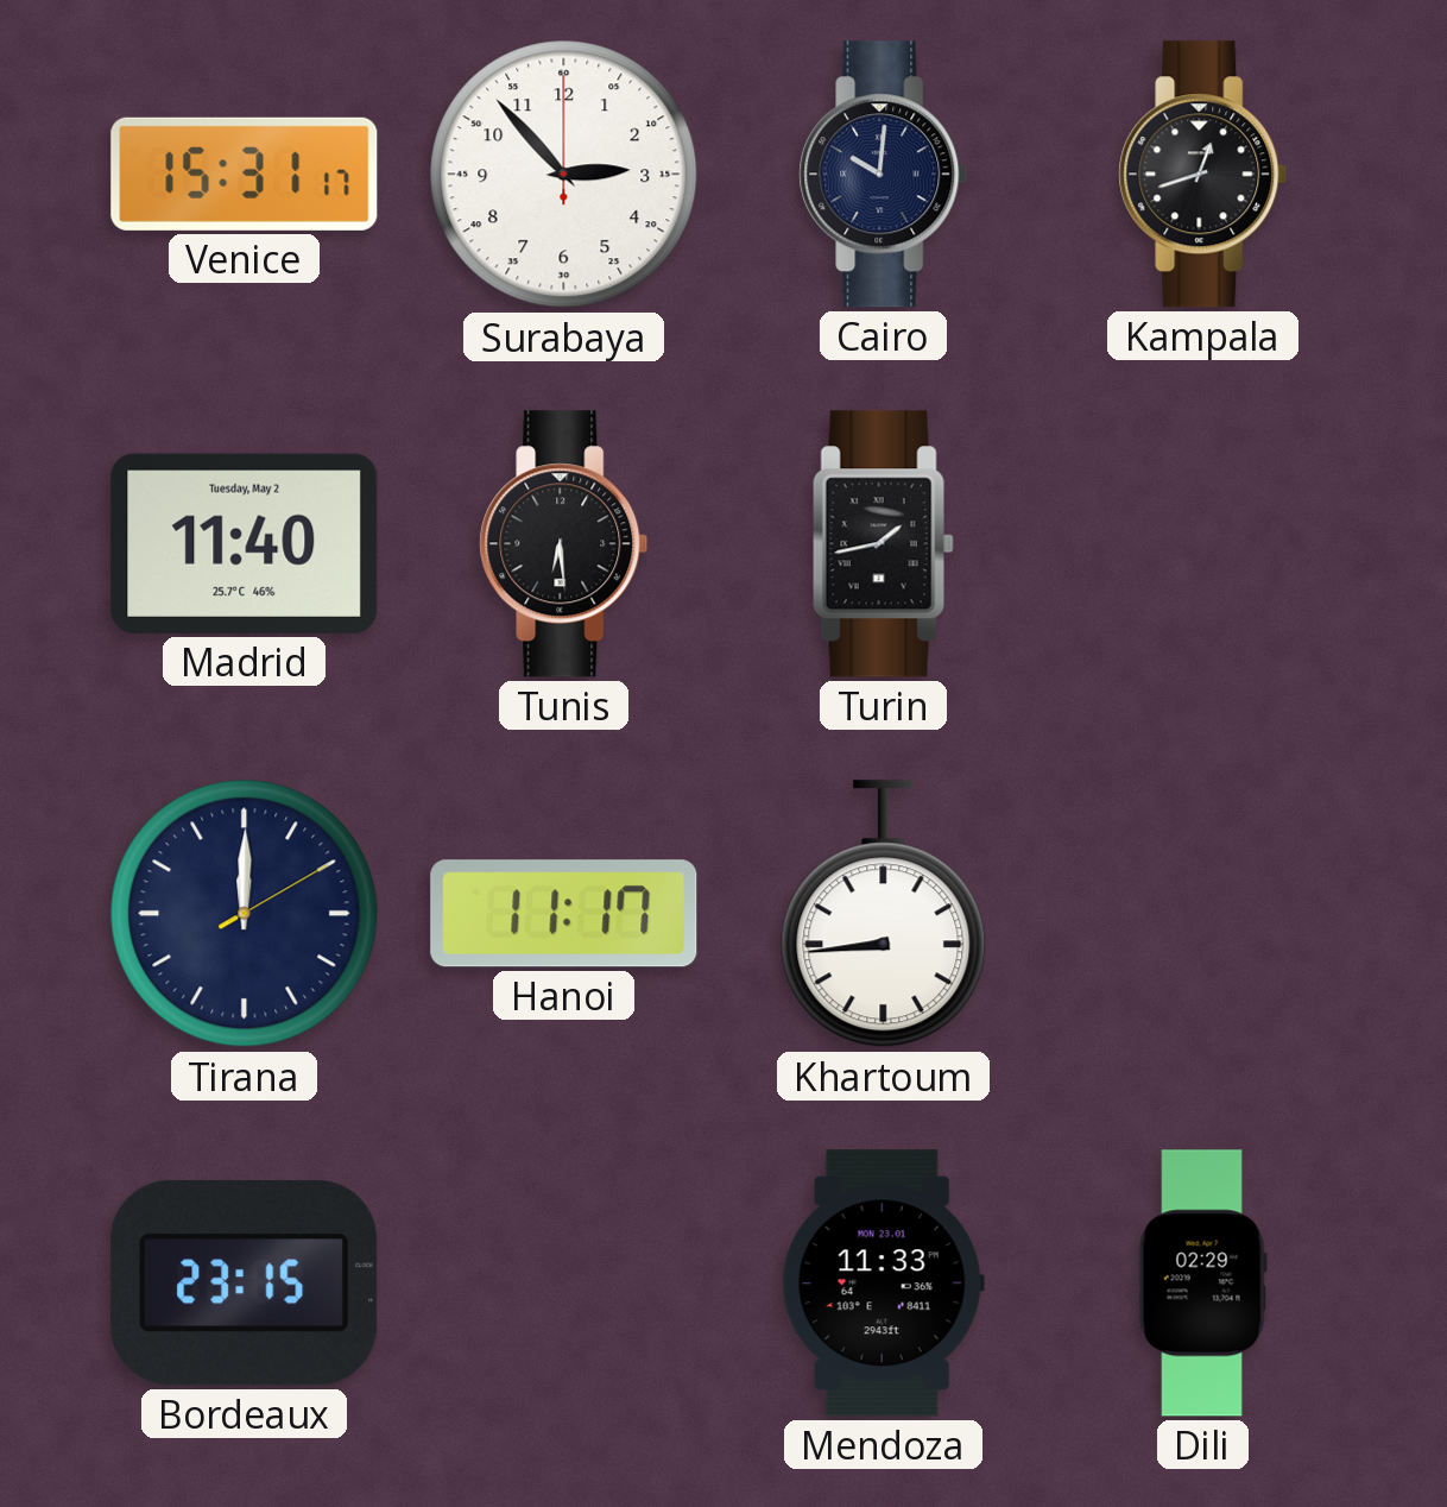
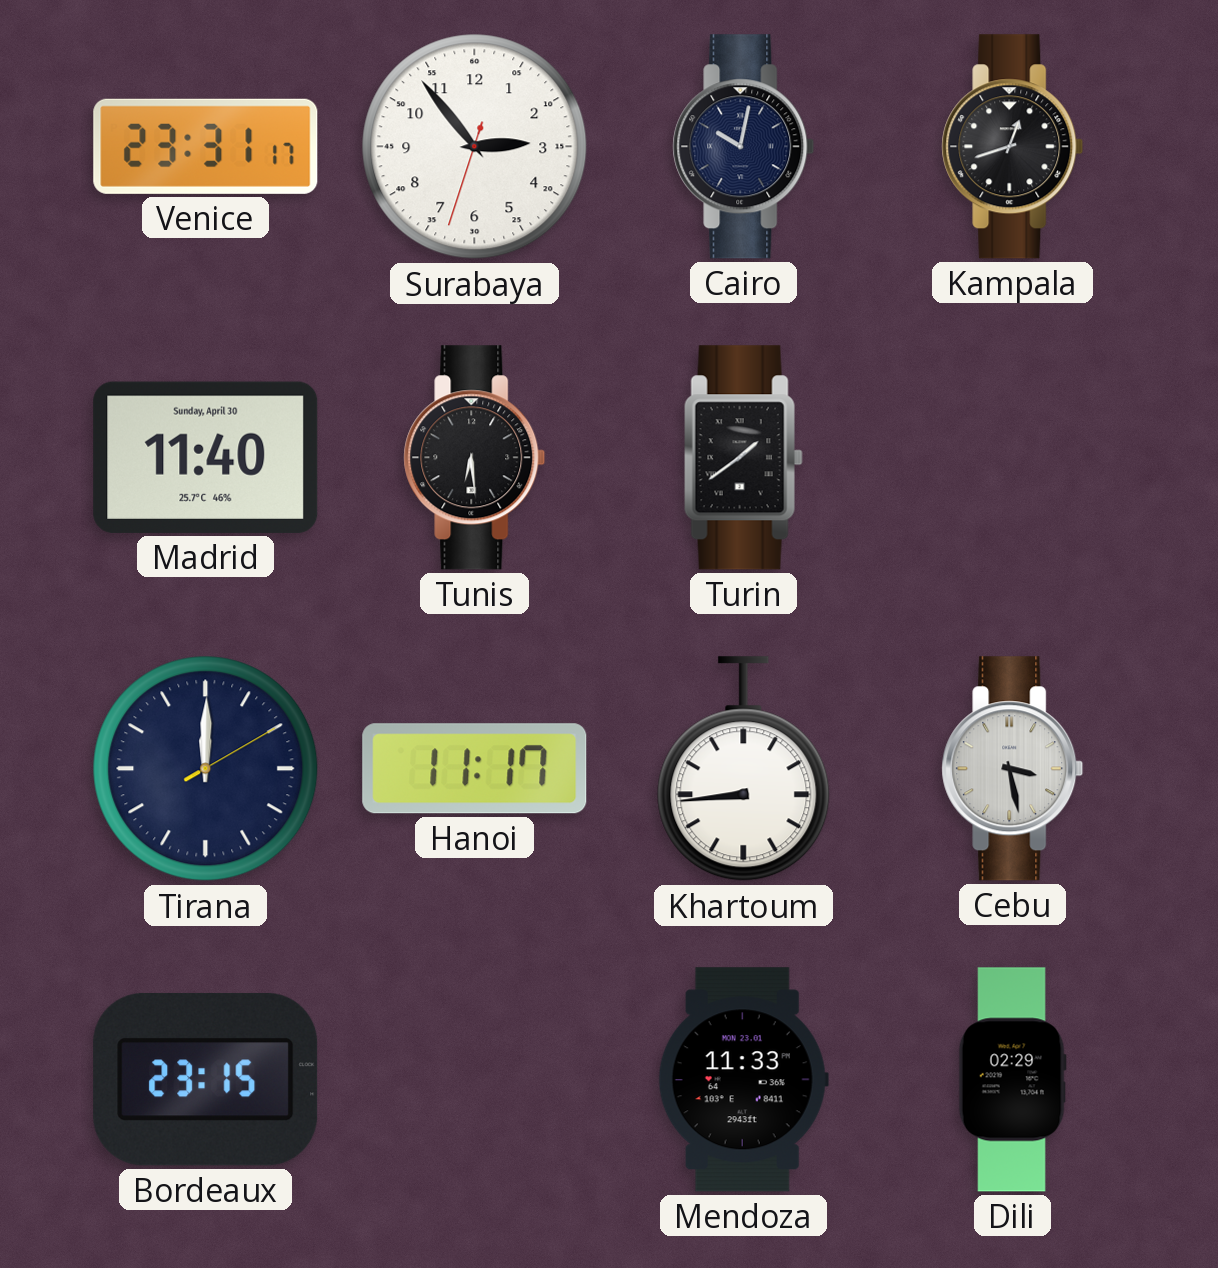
Venice: 15:31 -> 23:31
Surabaya: 2:53:00 -> 2:53:33
Cairo: 10:01 -> 10:02
Madrid date: Tuesday, May 2 -> Sunday, April 30
Turin: 1:43 -> 1:39
Cebu: none -> 3:28
